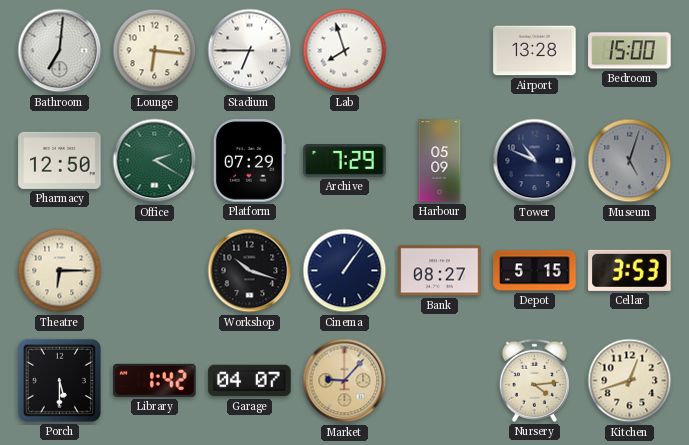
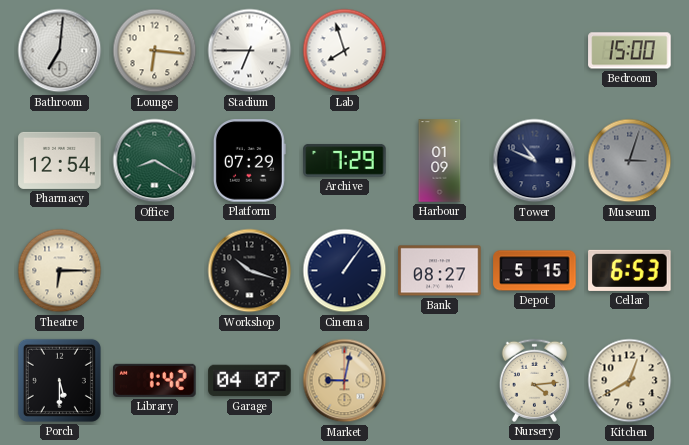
Airport: 13:28 -> none
Pharmacy: 12:50 -> 12:54
Office: 2:20 -> 8:20
Harbour: 05:09 -> 01:09
Museum: 5:03 -> 3:03
Cellar: 3:53 -> 6:53
Market: 9:07 -> 9:02
Kitchen: 12:42 -> 12:40
